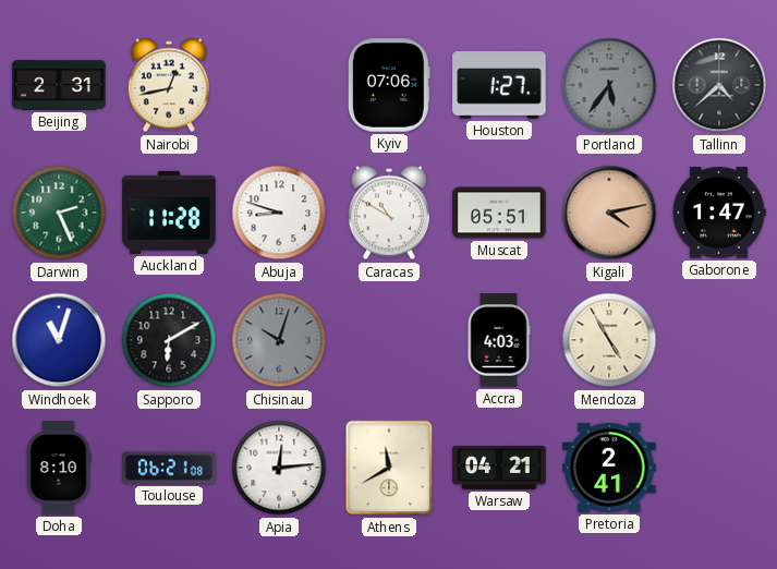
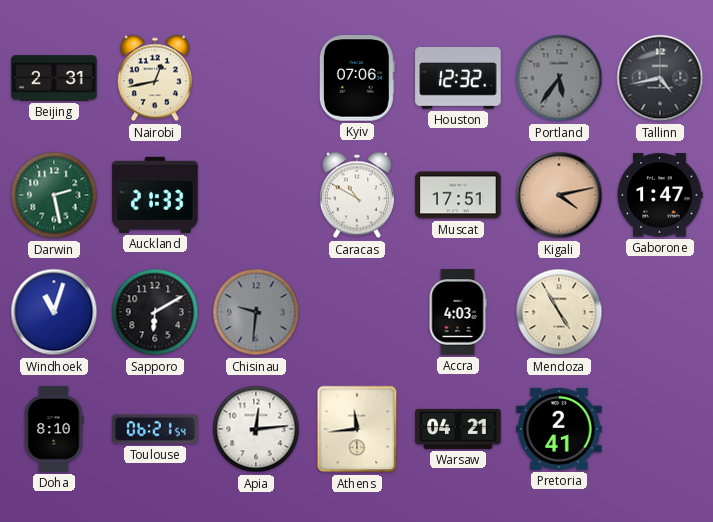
Houston: 1:27 -> 12:32
Tallinn: 4:38 -> 4:43
Darwin: 2:26 -> 2:28
Auckland: 11:28 -> 21:33
Abuja: 8:48 -> none
Muscat: 05:51 -> 17:51
Chisinau: 10:03 -> 9:31
Toulouse: 06:21:08 -> 06:21:54
Athens: 11:40 -> 11:44
